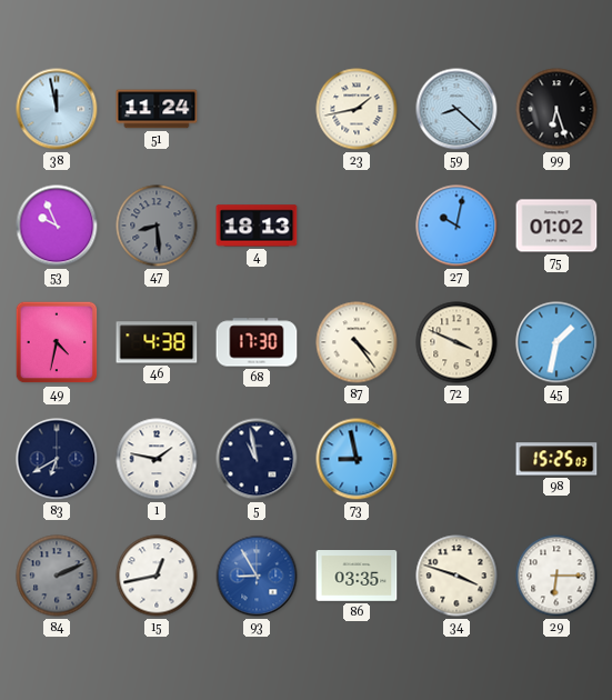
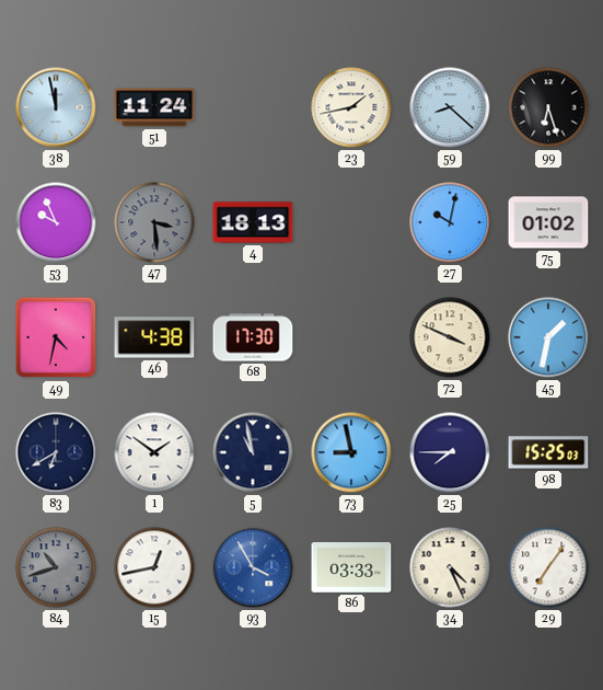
47: 8:29 -> 3:29
87: 4:24 -> none
1: 1:47 -> 1:51
25: none -> 7:45
84: 2:11 -> 10:42
93: 8:55 -> 3:55
86: 03:35 -> 03:33
34: 3:48 -> 4:26
29: 6:15 -> 7:06
